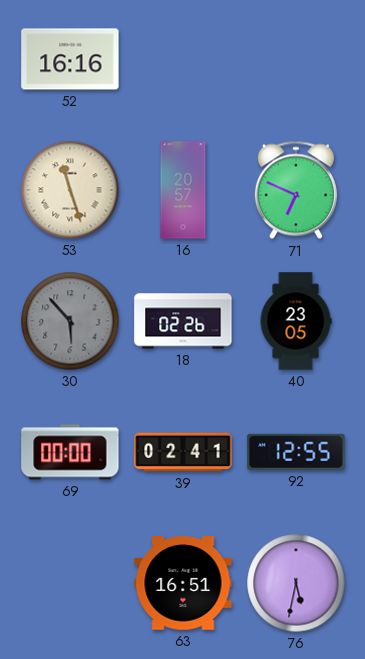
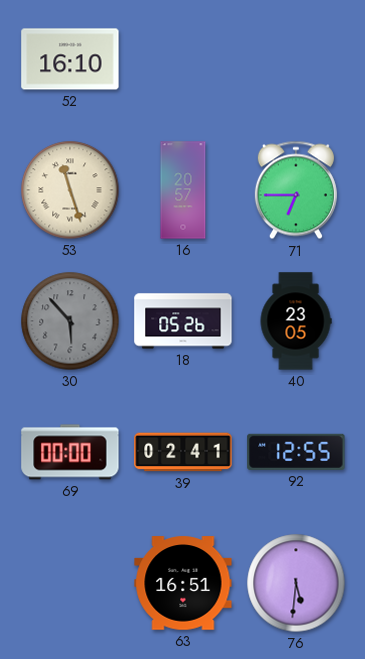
52: 16:16 -> 16:10
71: 6:49 -> 6:45
18: 02:26 -> 05:26
76: 5:32 -> 5:31
